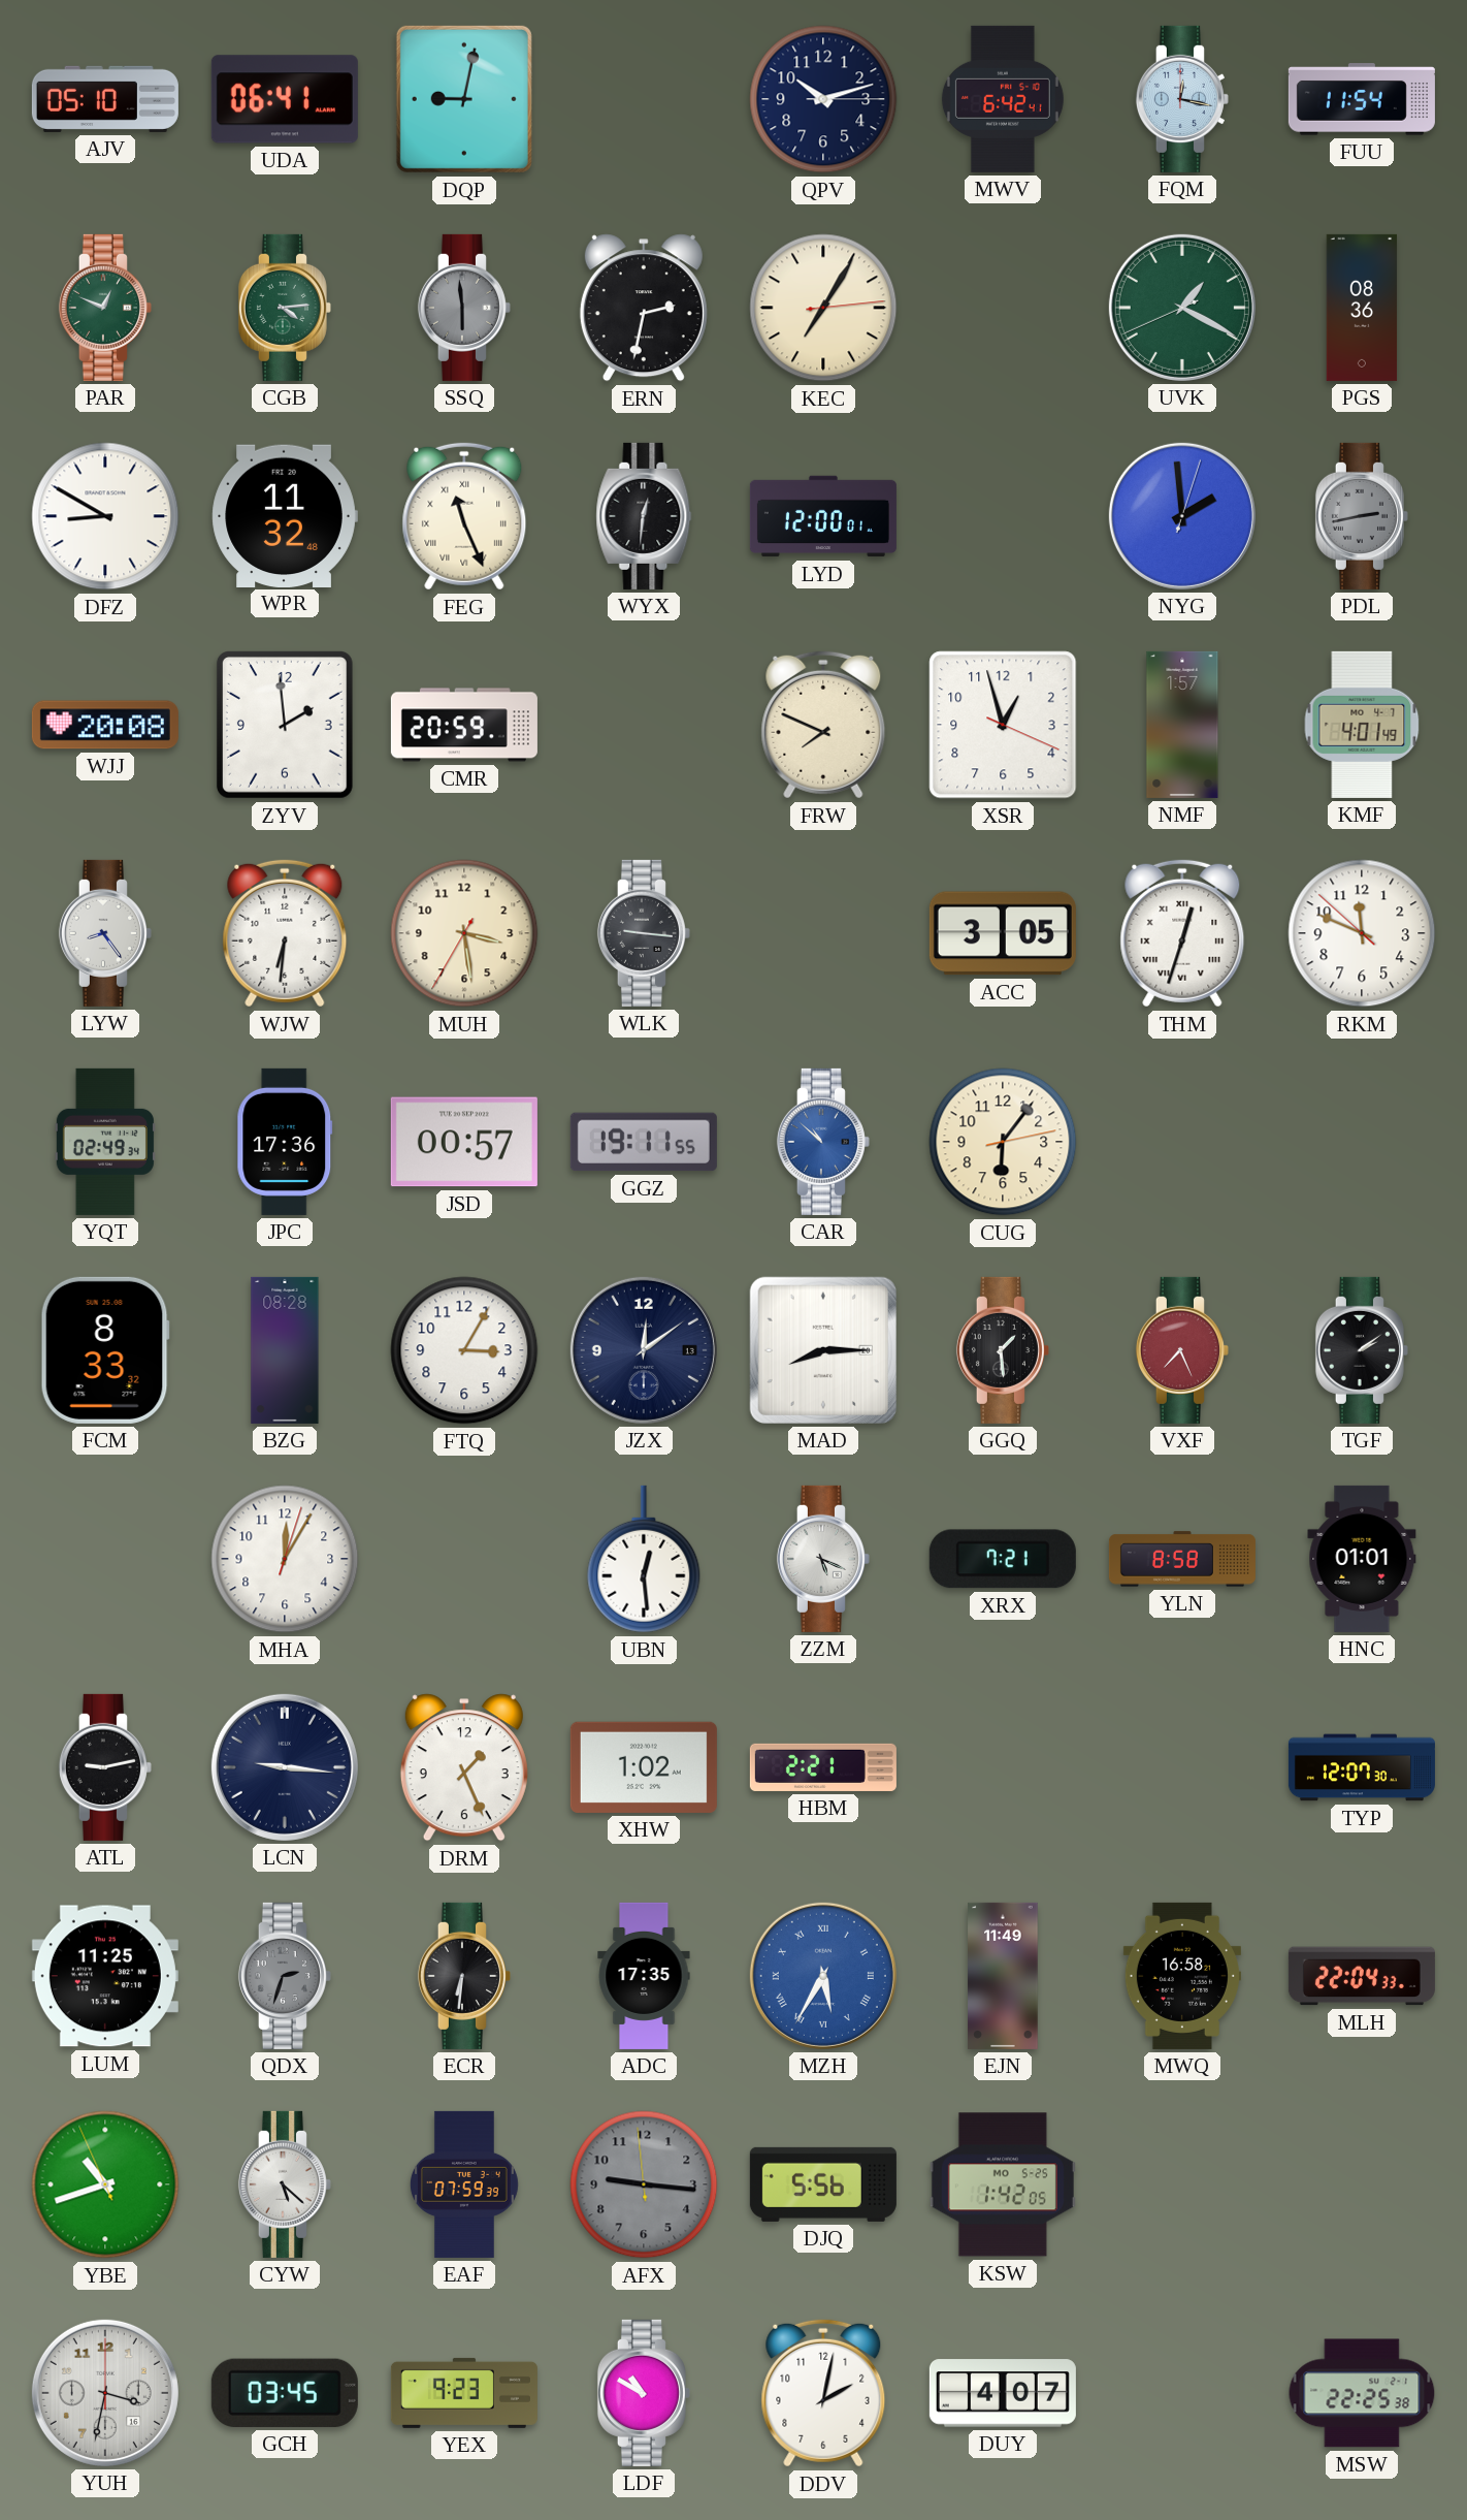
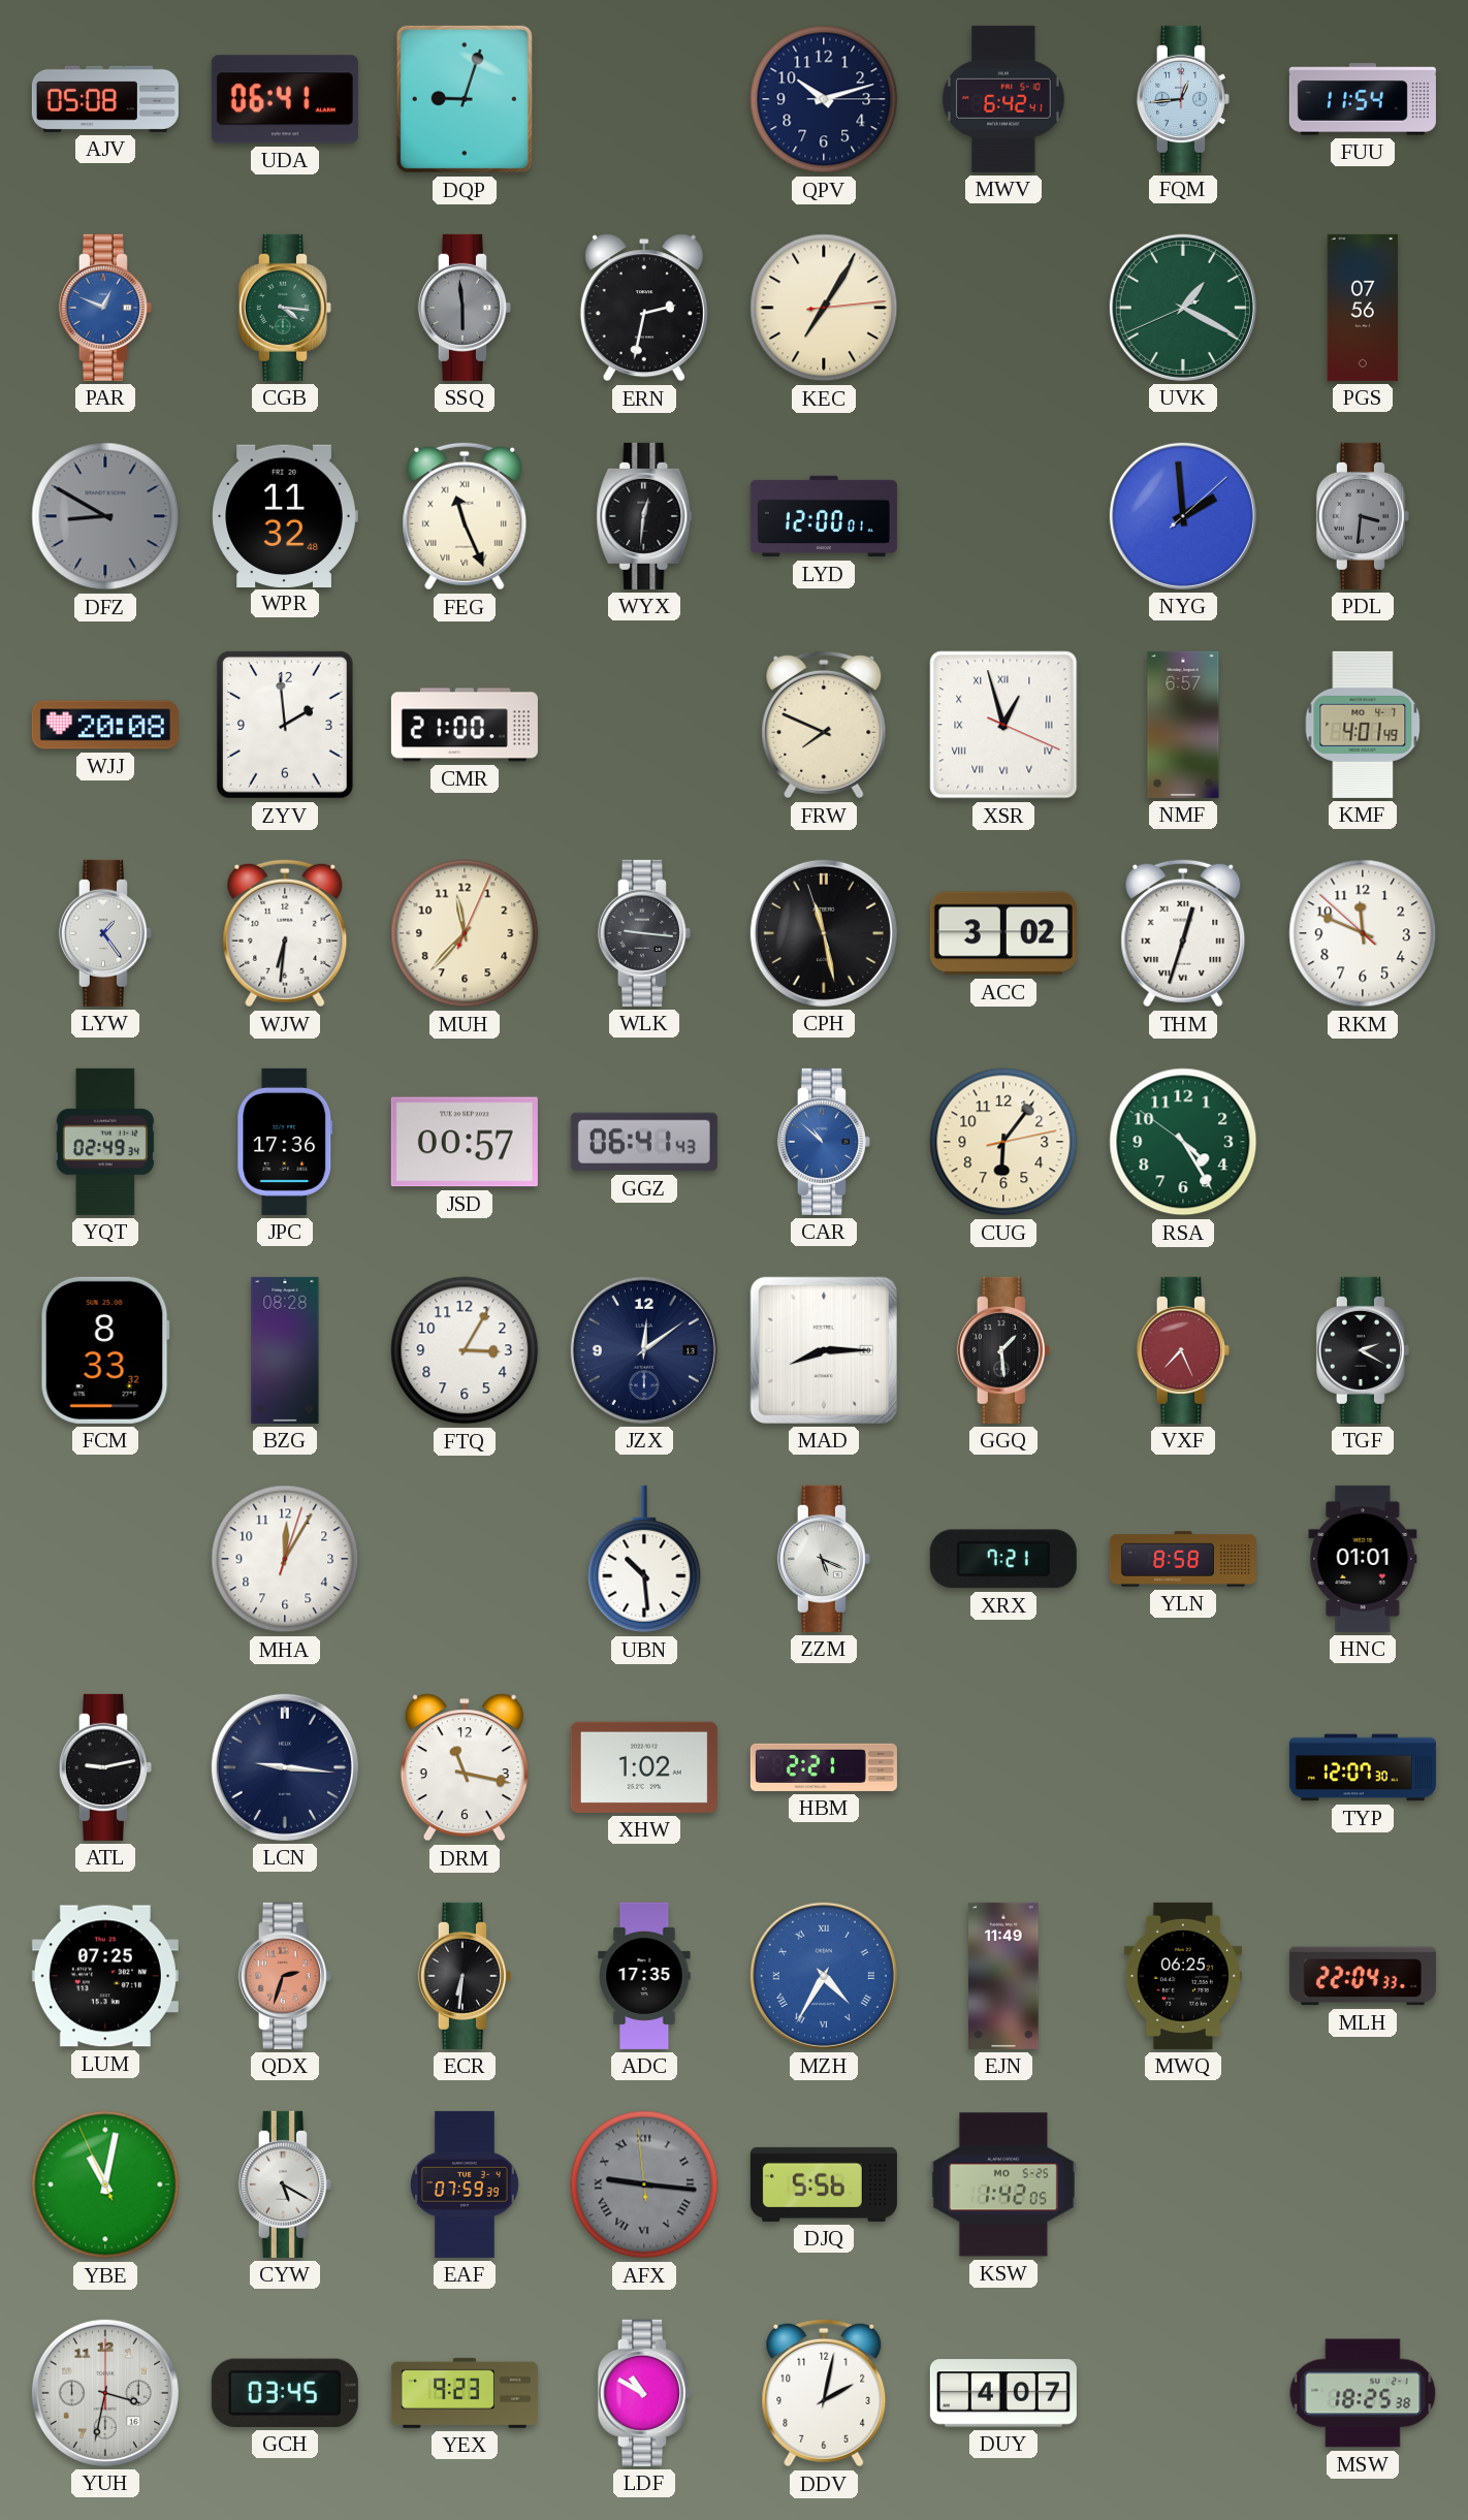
AJV: 05:10 -> 05:08
DQP: 9:02 -> 9:03
FQM: 12:17 -> 12:44
PAR dial: green -> blue
CGB: 4:14 -> 4:16
PGS: 08:36 -> 07:56
DFZ dial: white -> grey
NYG: 1:59:03 -> 1:59:08
PDL: 2:43 -> 3:31
CMR: 20:59 -> 21:00
XSR numerals: Arabic -> Roman
NMF: 1:57 -> 6:57
LYW: 8:24 -> 1:24
MUH: 3:28 -> 11:37
CPH: none -> 11:27
ACC: 3:05 -> 3:02
GGZ: 19:11 -> 06:41
RSA: none -> 4:24
TGF: 2:09 -> 2:20
UBN: 12:29 -> 10:29
DRM: 1:26 -> 11:17
LUM: 11:25 -> 07:25
QDX dial: grey -> salmon
MZH: 5:35 -> 4:35
MWQ: 16:58 -> 06:25
YBE: 10:41 -> 11:01
CYW: 5:22 -> 5:20
AFX numerals: Arabic -> Roman
MSW: 22:25 -> 18:25
